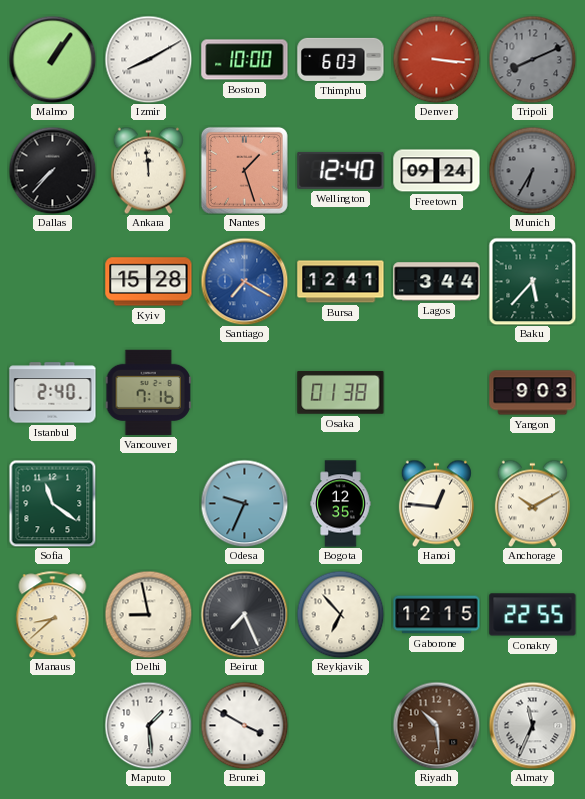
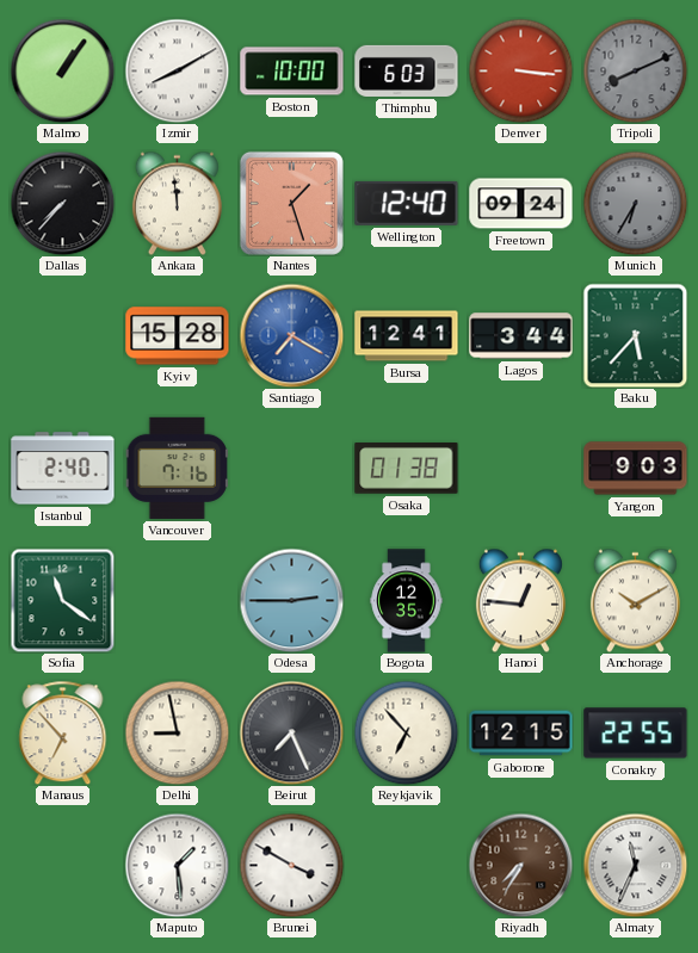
Odesa: 9:34 -> 2:45
Manaus: 8:38 -> 6:53
Riyadh: 10:29 -> 7:35
